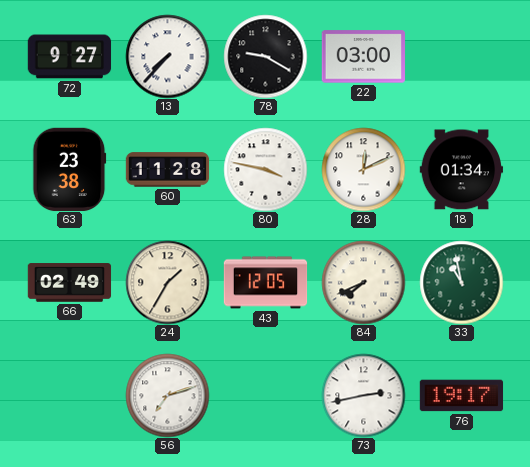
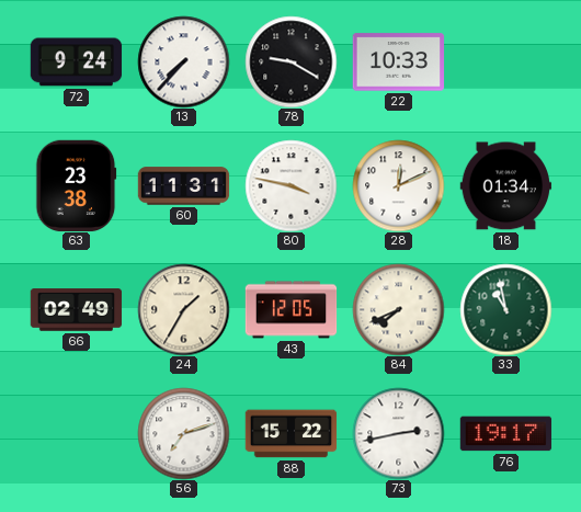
72: 9:27 -> 9:24
22: 03:00 -> 10:33
60: 11:28 -> 11:31
88: none -> 15:22
